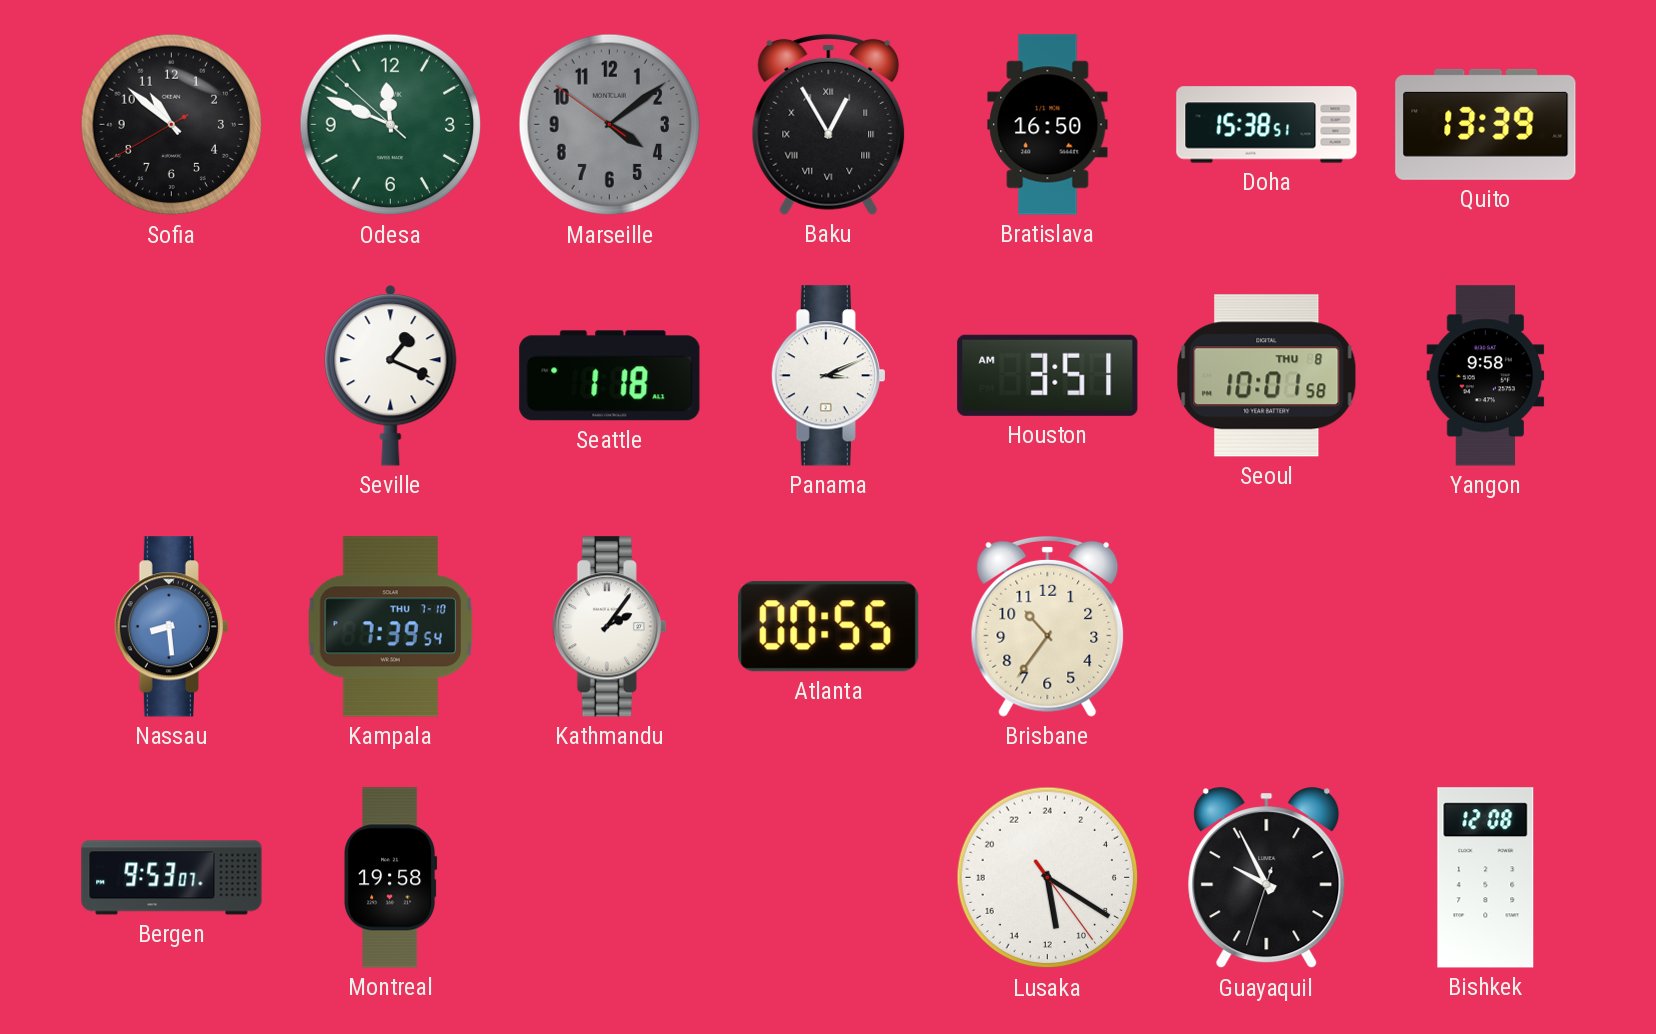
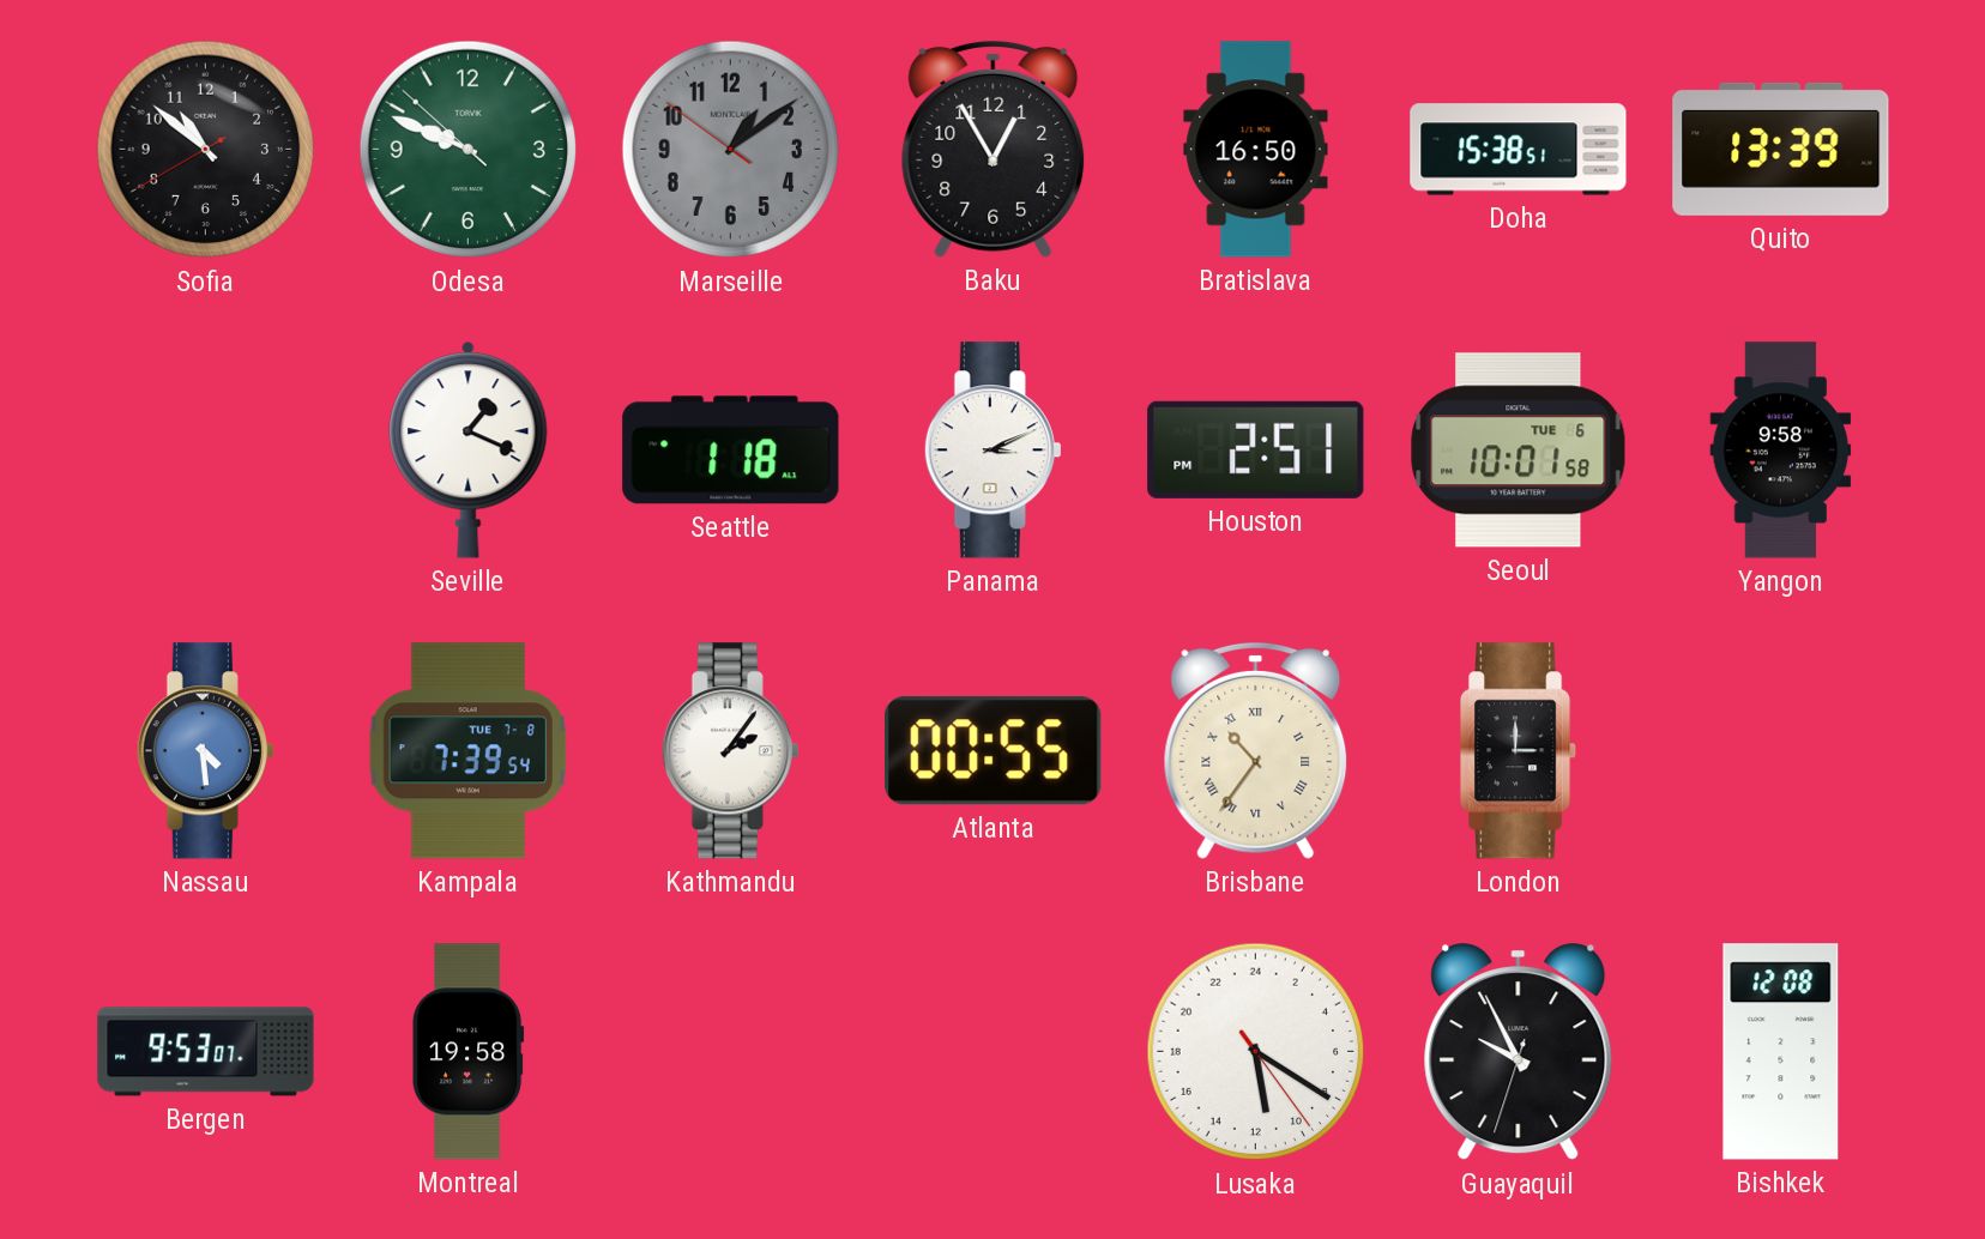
Odesa: 11:48 -> 9:48
Marseille: 4:08 -> 1:08
Baku numerals: Roman -> Arabic
Houston: 3:51 -> 2:51
Seoul date: THU 8 -> TUE 6
Nassau: 8:29 -> 4:29
Kampala date: THU 7-10 -> TUE 7-8
Brisbane numerals: Arabic -> Roman
London: none -> 3:00
